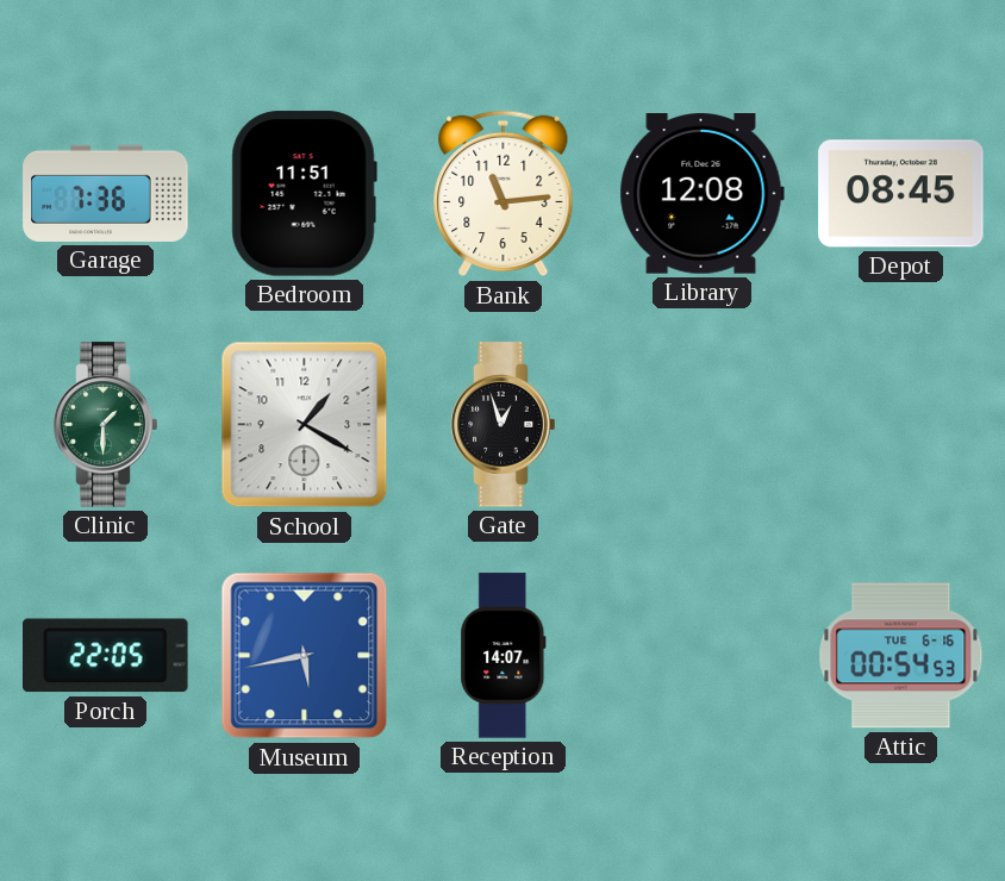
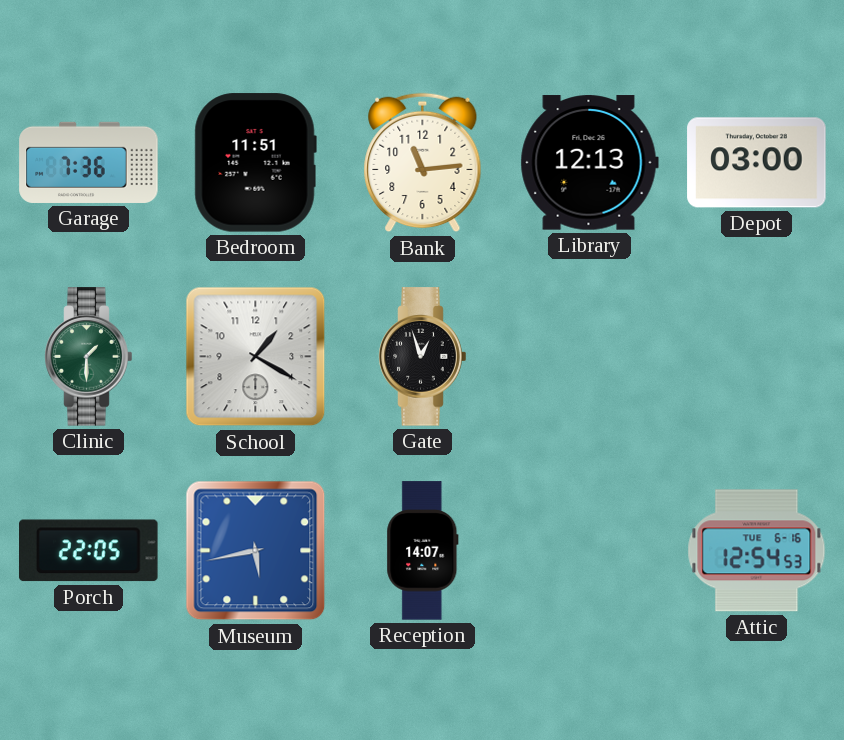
Library: 12:08 -> 12:13
Depot: 08:45 -> 03:00
Attic: 00:54 -> 12:54
